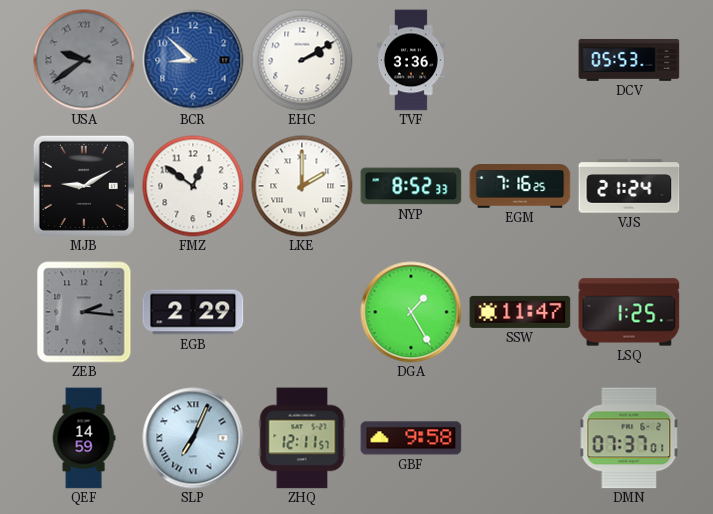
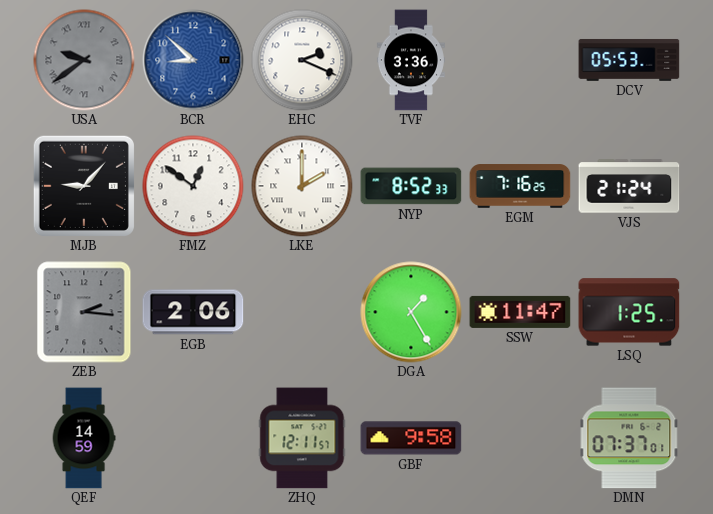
EHC: 2:10 -> 2:19
MJB: 9:10 -> 9:07
EGB: 2:29 -> 2:06
SLP: 7:04 -> none
